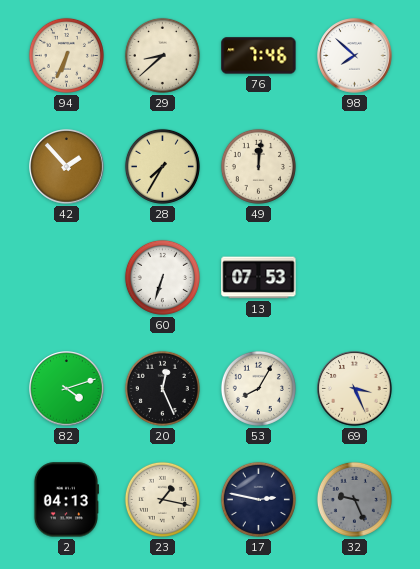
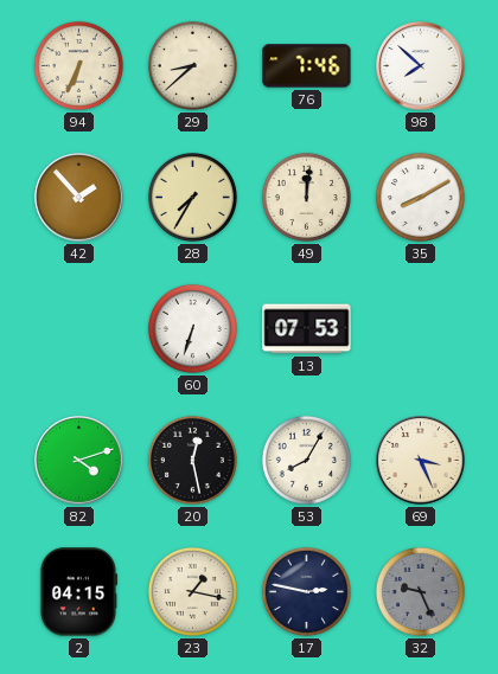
35: none -> 8:10
20: 12:26 -> 12:28
2: 04:13 -> 04:15
